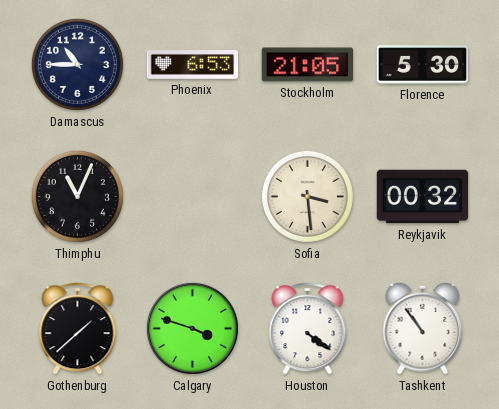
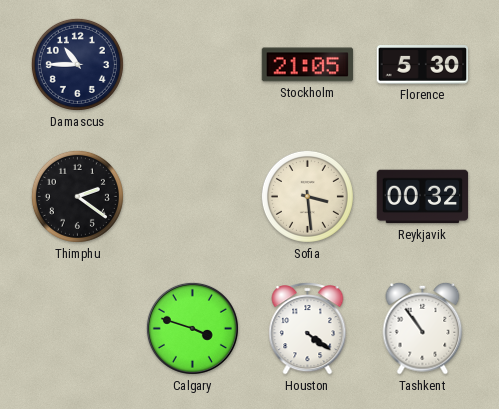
Phoenix: 6:53 -> none
Thimphu: 11:04 -> 2:21
Gothenburg: 1:38 -> none
